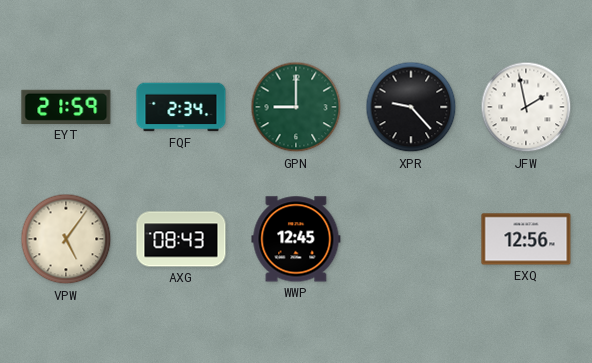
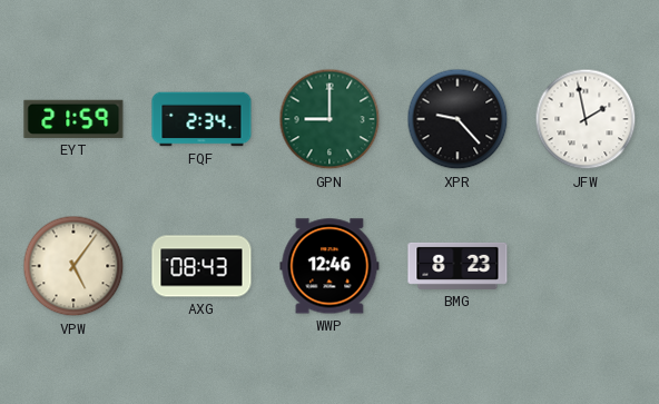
WWP: 12:45 -> 12:46
BMG: none -> 8:23
EXQ: 12:56 -> none
